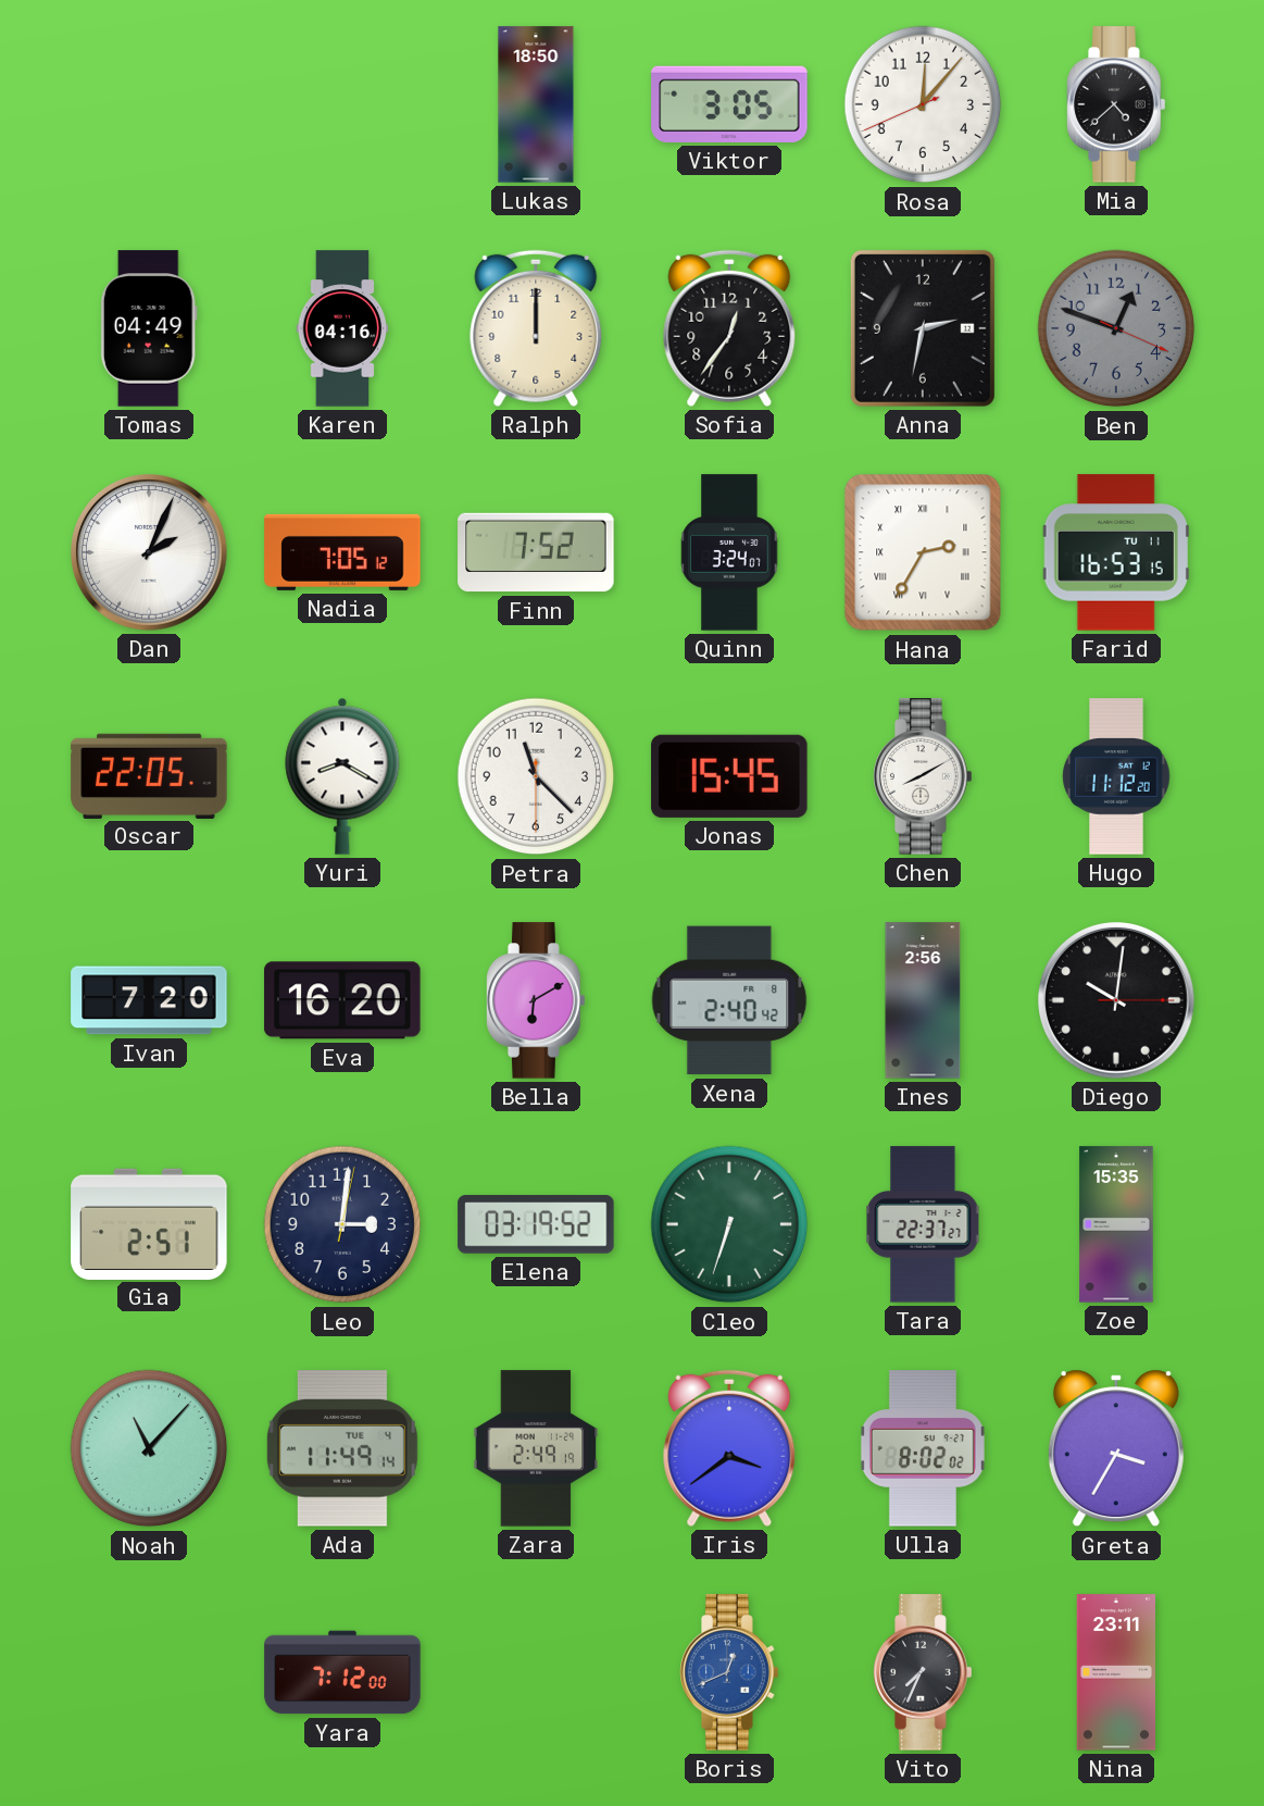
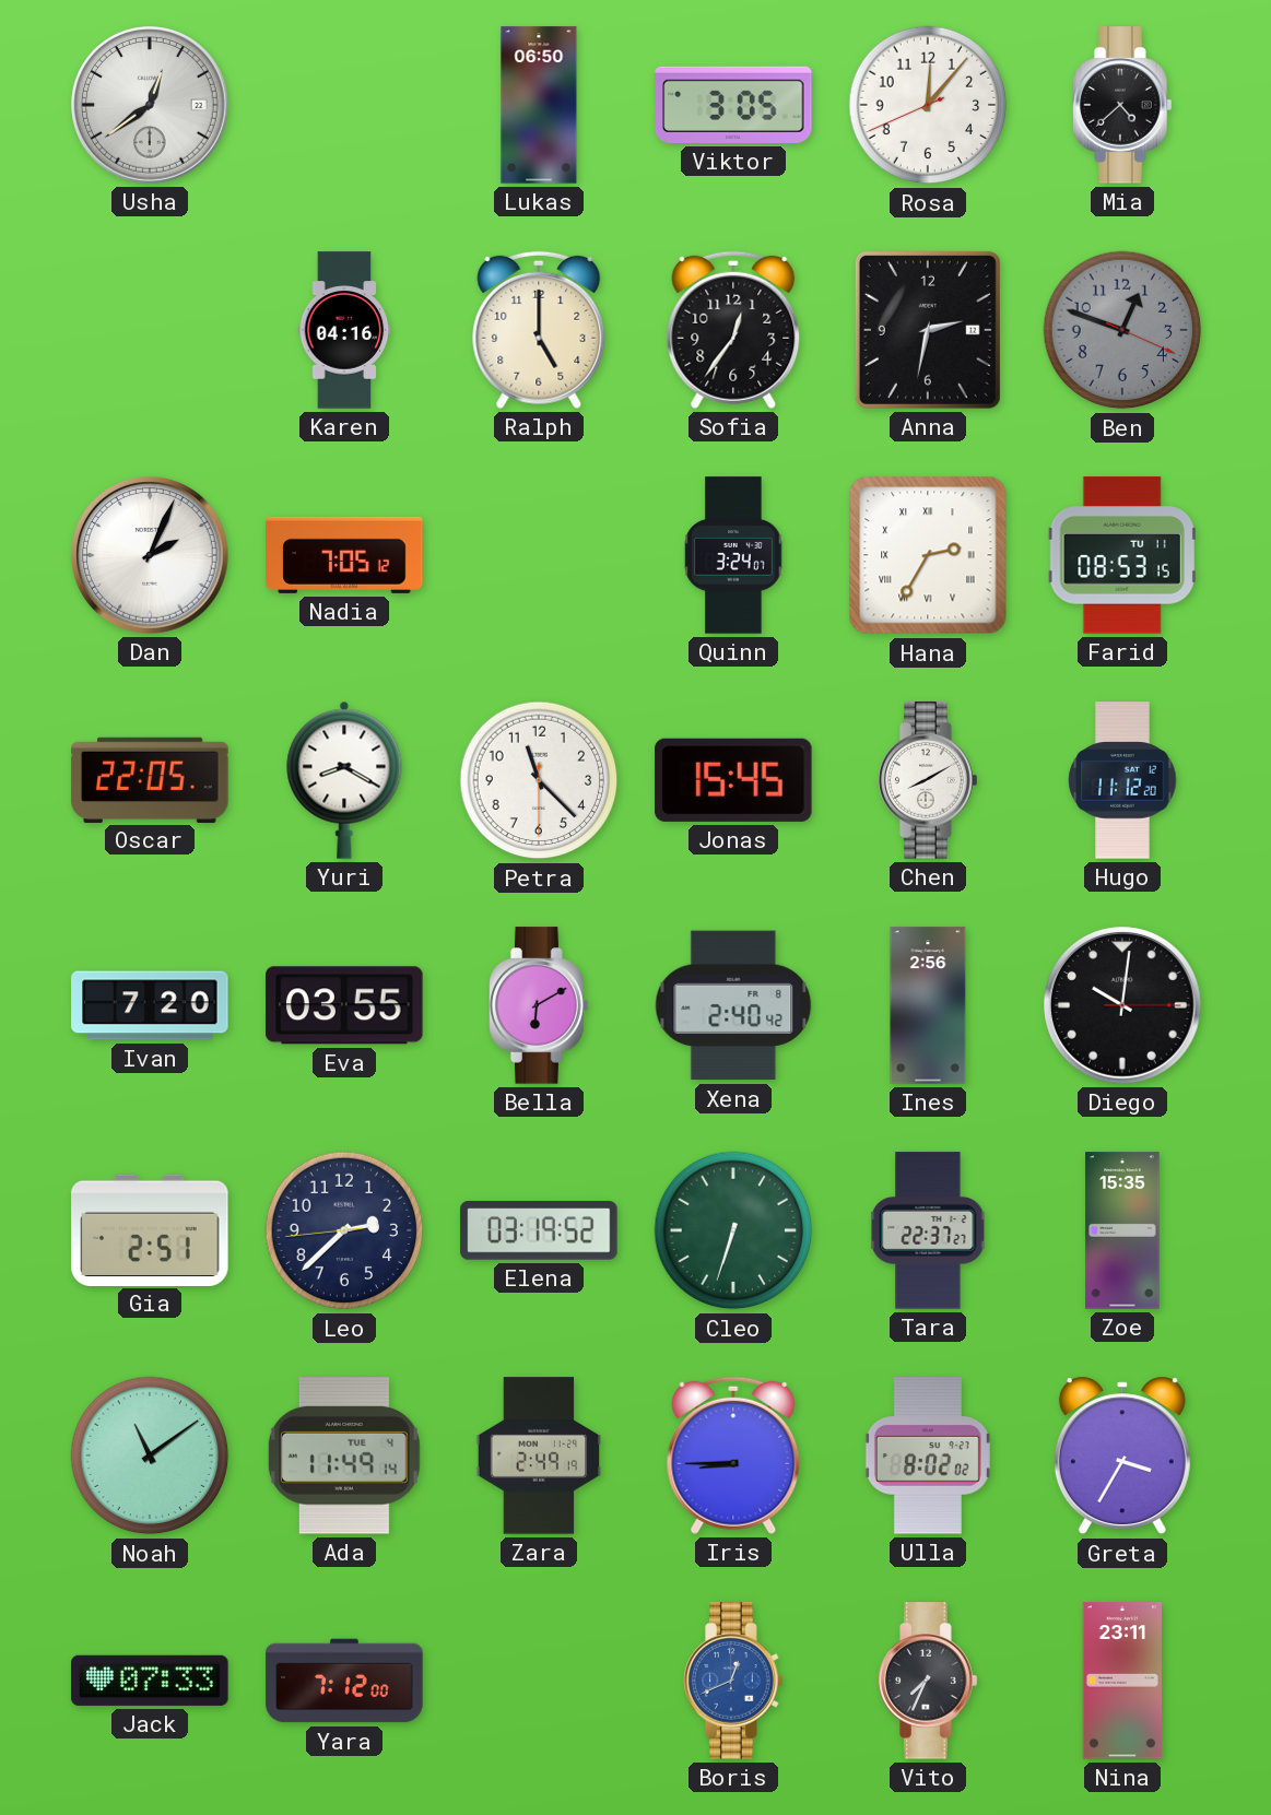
Usha: none -> 12:39
Lukas: 18:50 -> 06:50
Tomas: 04:49 -> none
Ralph: 12:00 -> 5:00
Finn: 7:52 -> none
Farid: 16:53 -> 08:53
Eva: 16:20 -> 03:55
Leo: 3:01 -> 2:37
Noah: 11:07 -> 11:09
Iris: 3:39 -> 8:45
Jack: none -> 07:33
